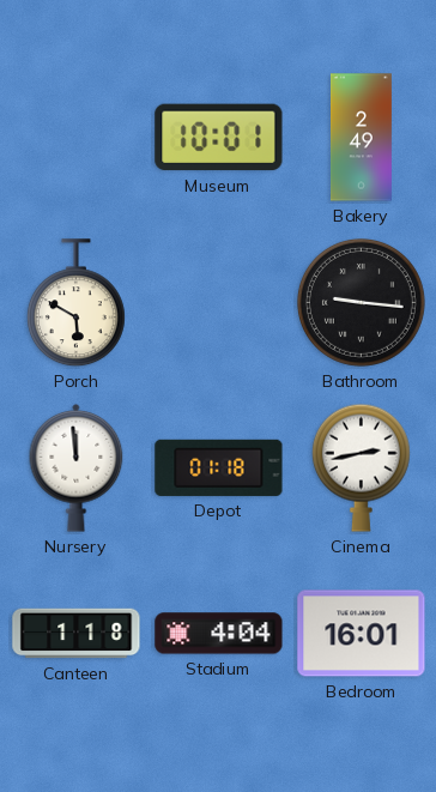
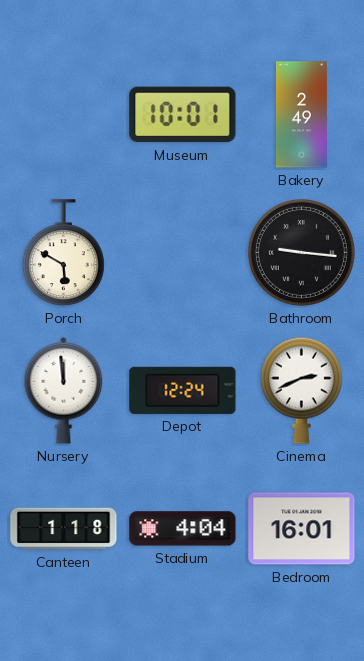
Depot: 01:18 -> 12:24
Cinema: 2:43 -> 2:41
